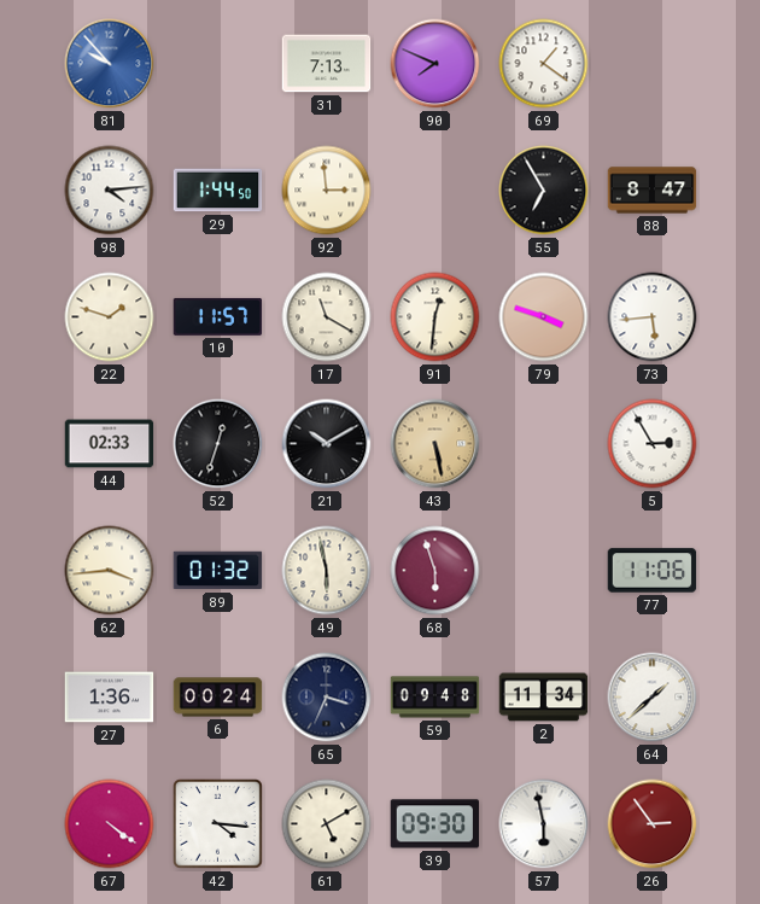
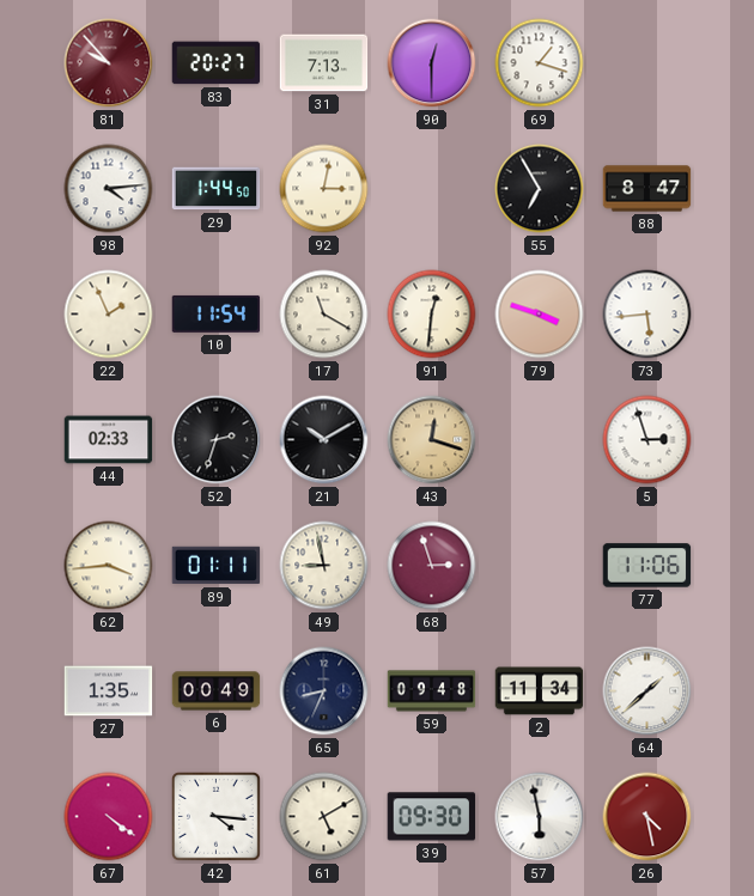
81 dial: blue -> burgundy
83: none -> 20:27
90: 7:49 -> 12:30
69: 1:21 -> 1:18
92: 2:59 -> 3:02
22: 1:48 -> 1:56
10: 11:57 -> 11:54
52: 12:33 -> 2:33
43: 5:28 -> 12:18
5: 2:55 -> 2:57
89: 01:32 -> 01:11
49: 5:58 -> 8:58
68: 5:57 -> 2:57
27: 1:36 -> 1:35
6: 00:24 -> 00:49
65: 3:34 -> 8:34
26: 2:54 -> 4:28
